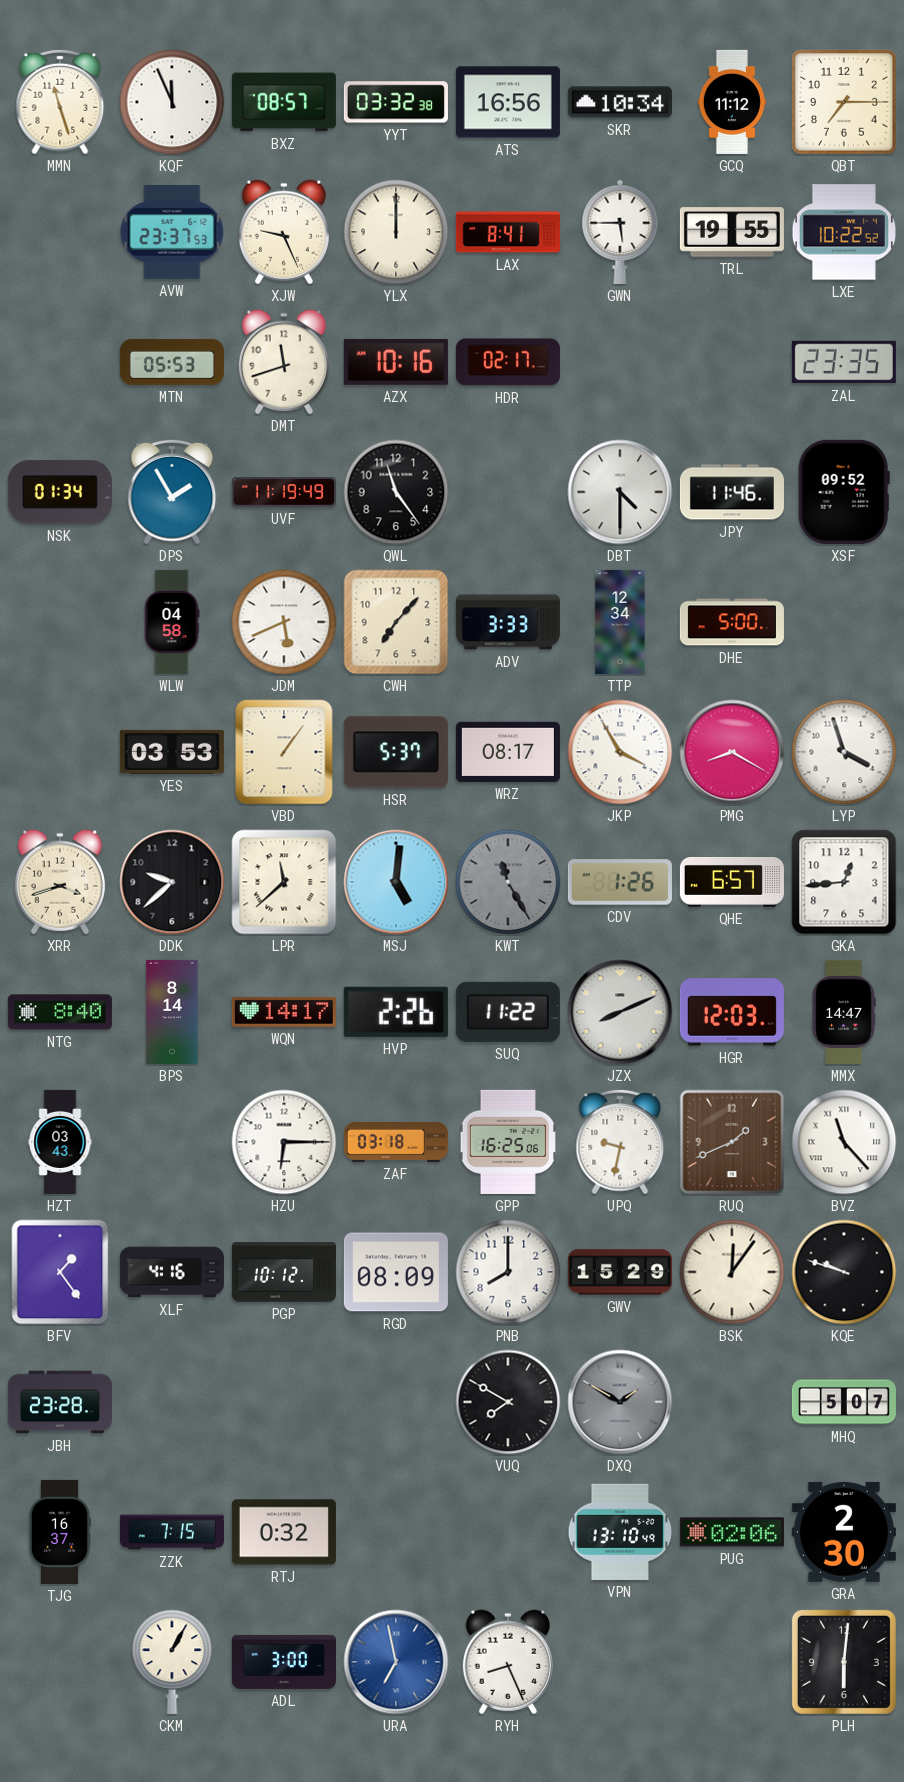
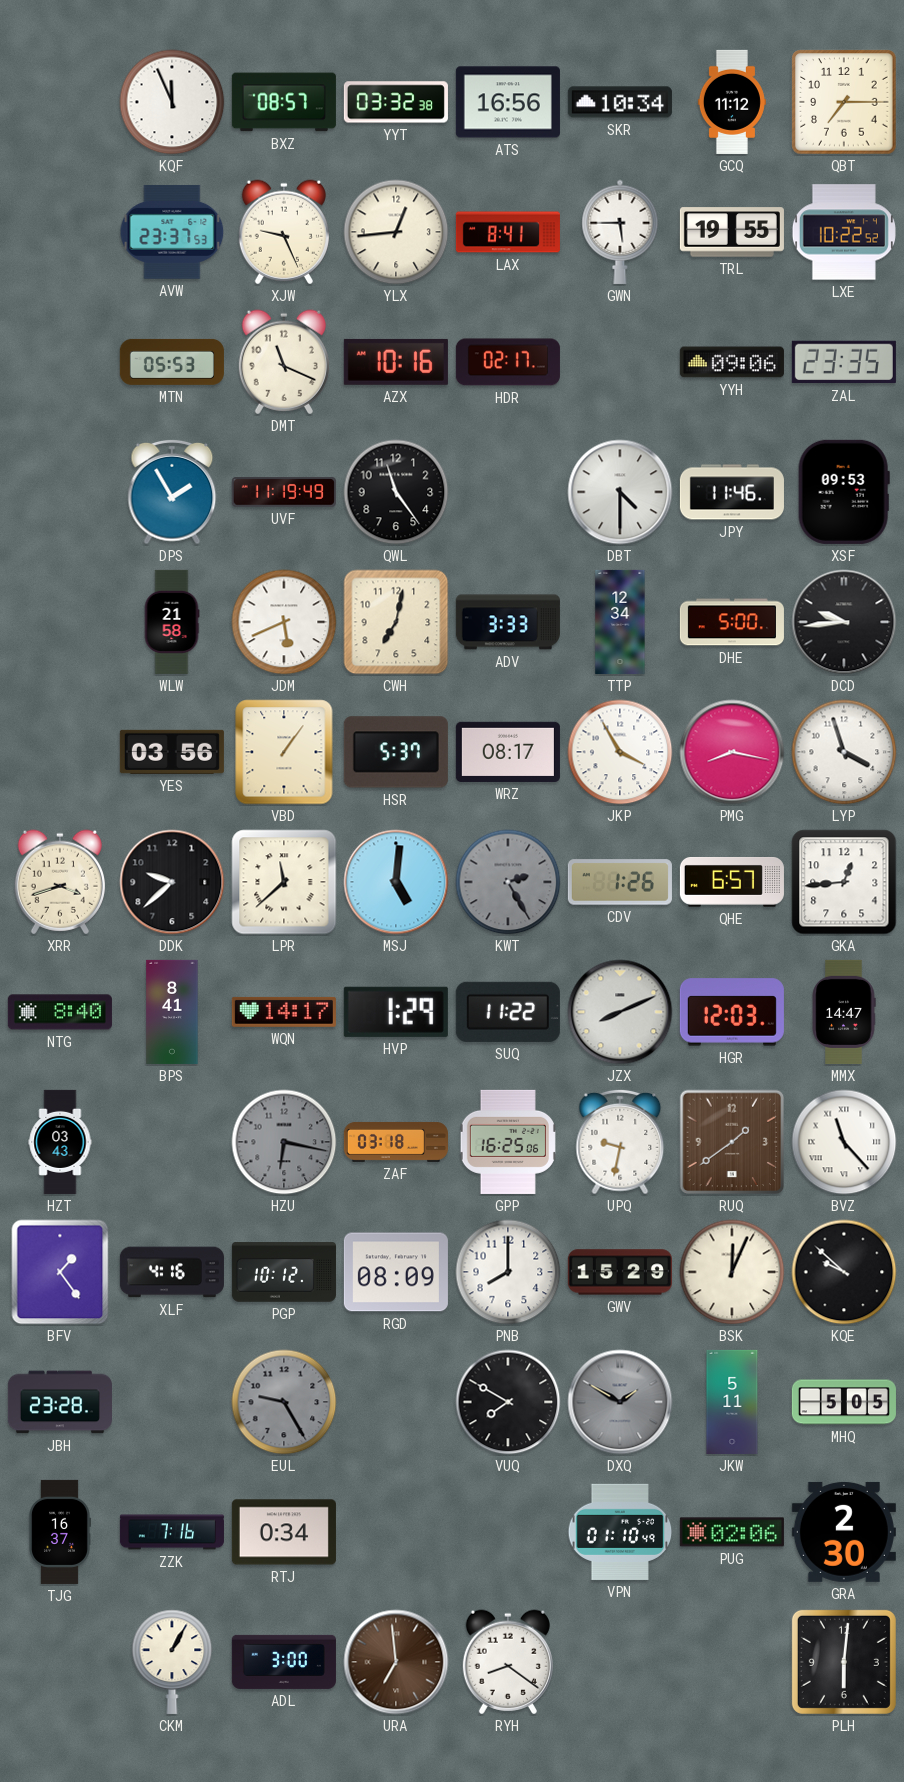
MMN: 11:27 -> none
YLX: 12:00 -> 12:44
DMT: 11:42 -> 11:19
YYH: none -> 09:06
NSK: 01:34 -> none
XSF: 09:52 -> 09:53
WLW: 04:58 -> 21:58
CWH: 7:07 -> 7:02
DCD: none -> 9:44
YES: 03:53 -> 03:56
PMG: 8:20 -> 8:17
KWT: 11:25 -> 2:25
BPS: 8:14 -> 8:41
HVP: 2:26 -> 1:29
HZU: 6:15 -> 6:17
HZU dial: white -> grey
RUQ: 1:41 -> 1:39
BSK: 12:06 -> 12:04
KQE: 9:48 -> 9:52
EUL: none -> 9:25
JKW: none -> 5:11
MHQ: 5:07 -> 5:05
ZZK: 7:15 -> 7:16
RTJ: 0:32 -> 0:34
VPN: 13:10 -> 01:10
URA: 6:58 -> 6:59
URA dial: blue -> brown
RYH: 8:26 -> 8:21
